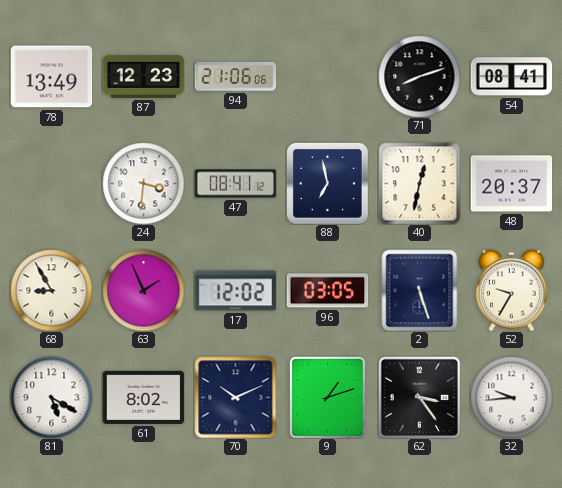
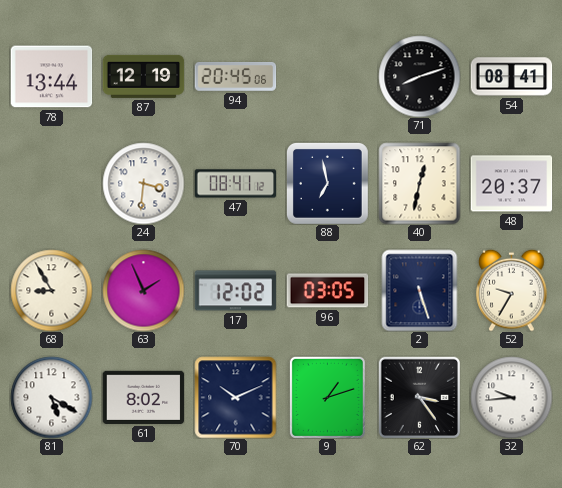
78: 13:49 -> 13:44
87: 12:23 -> 12:19
94: 21:06 -> 20:45
